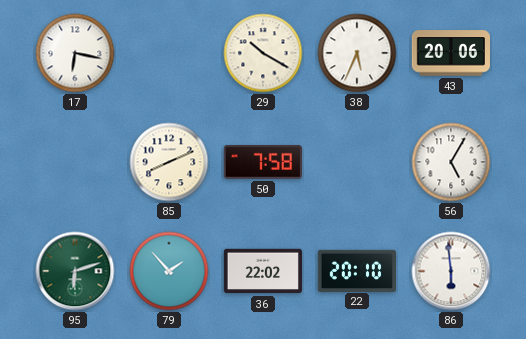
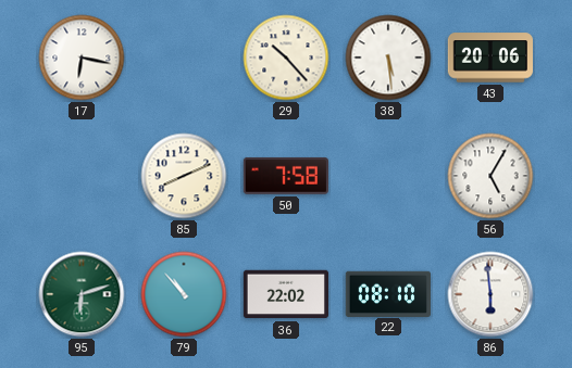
29: 10:20 -> 10:23
38: 5:34 -> 5:29
79: 1:53 -> 10:53
22: 20:10 -> 08:10
